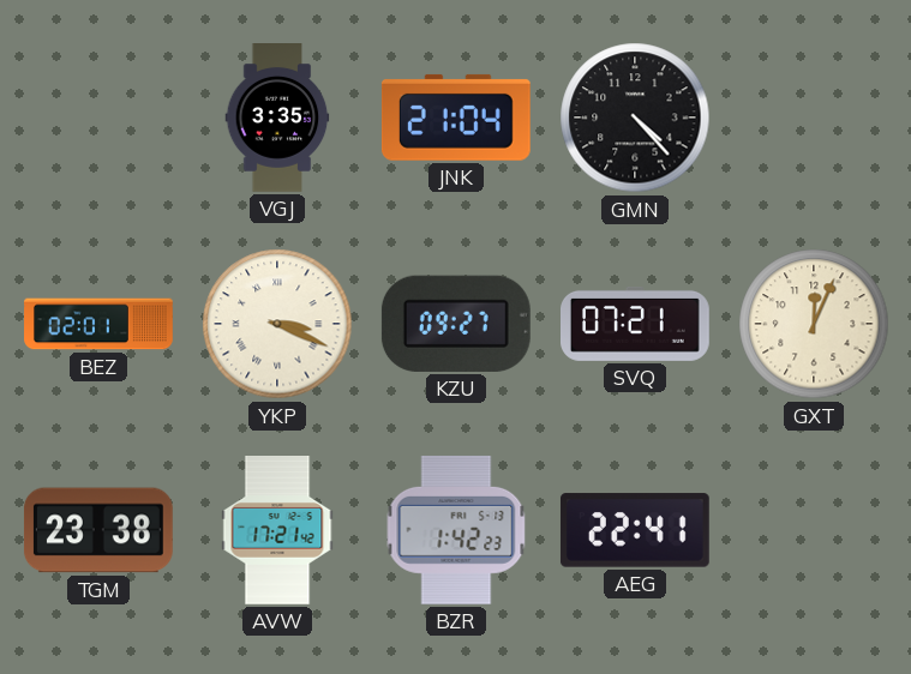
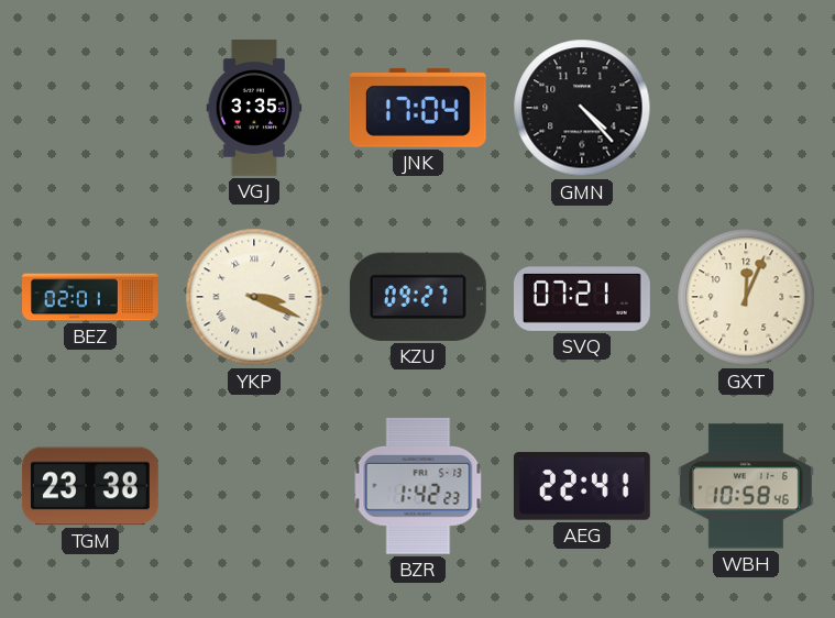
JNK: 21:04 -> 17:04
AVW: 17:21 -> none
WBH: none -> 10:58
